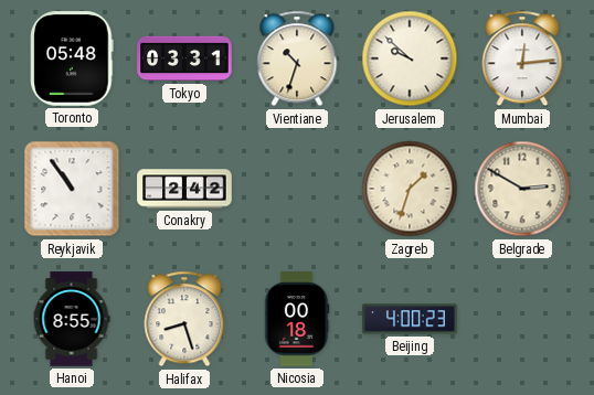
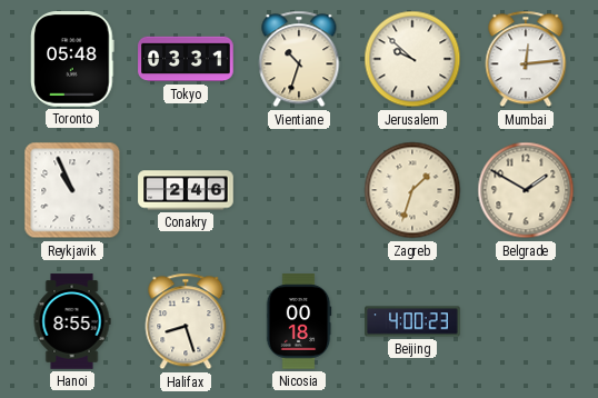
Reykjavik: 10:54 -> 10:56
Conakry: 2:42 -> 2:46
Belgrade: 2:50 -> 1:50
